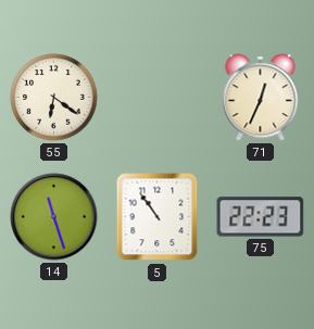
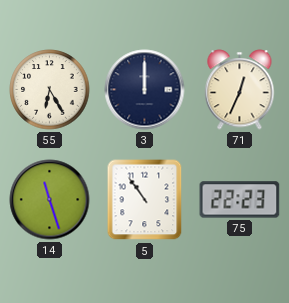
55: 6:21 -> 6:25
3: none -> 12:00
